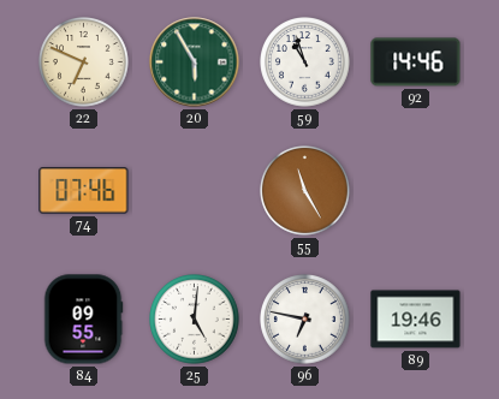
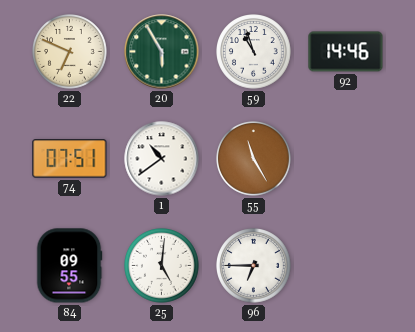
74: 07:46 -> 07:51
1: none -> 10:39
96: 6:47 -> 6:45
89: 19:46 -> none
